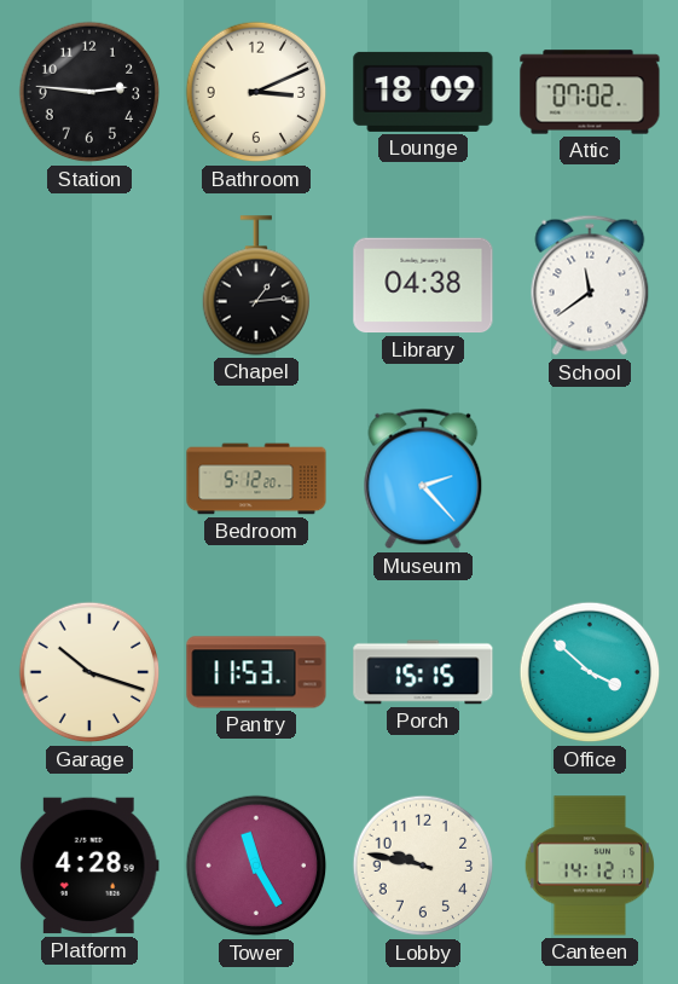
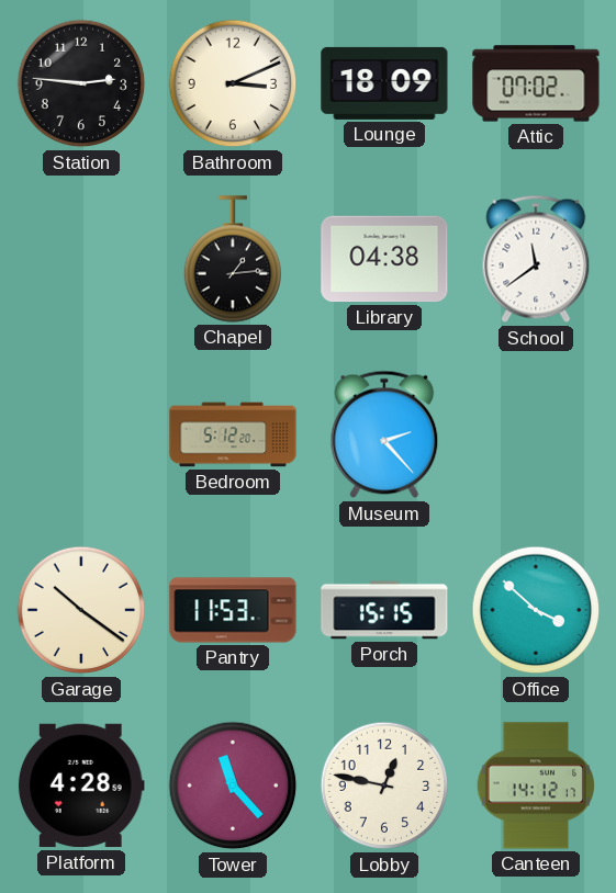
Garage: 10:18 -> 10:21
Tower: 11:25 -> 11:23
Lobby: 9:47 -> 12:47
